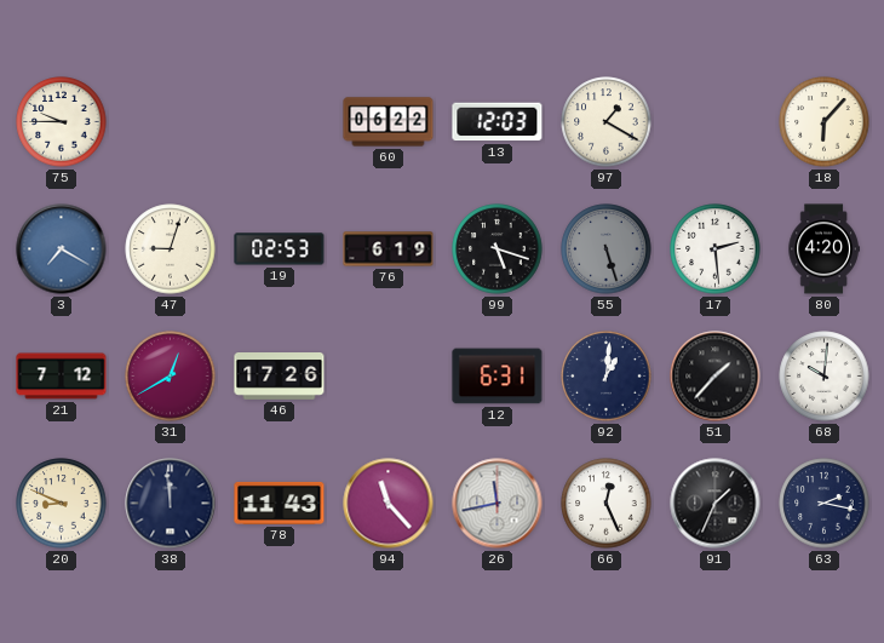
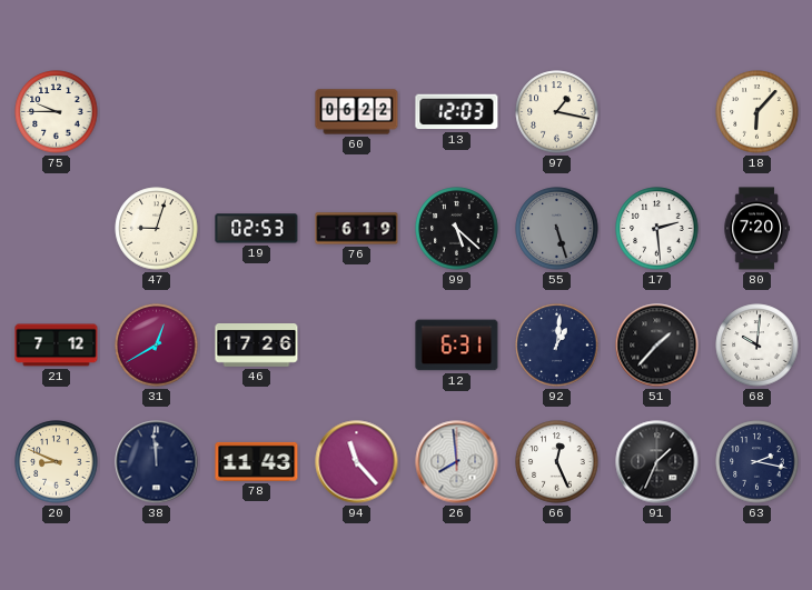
97: 1:20 -> 1:17
3: 7:20 -> none
99: 5:18 -> 5:22
80: 4:20 -> 7:20
26: 11:43 -> 7:59
